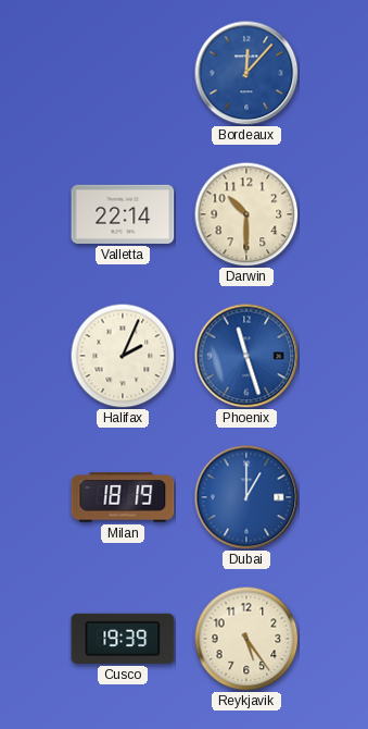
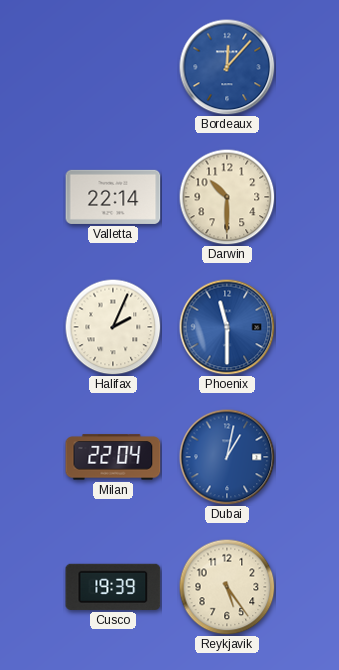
Phoenix: 11:27 -> 11:30
Milan: 18:19 -> 22:04
Dubai: 1:00 -> 1:02
